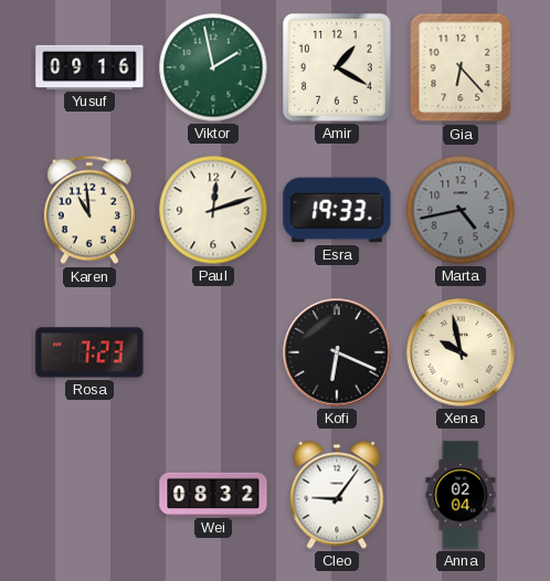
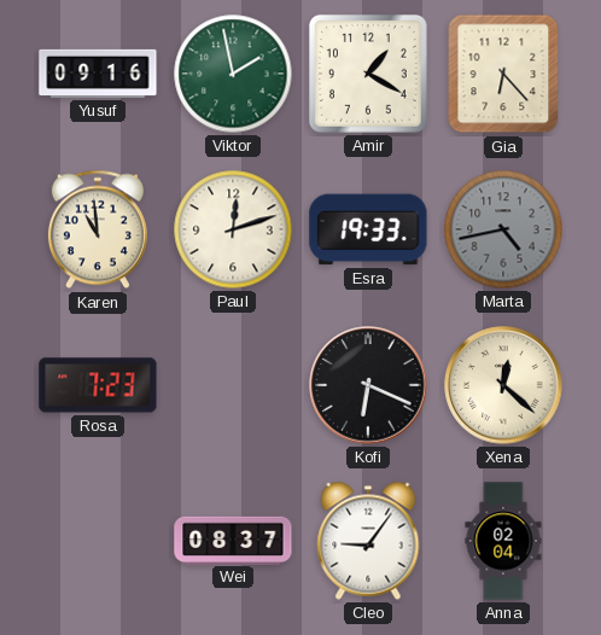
Xena: 9:58 -> 12:22
Wei: 08:32 -> 08:37
